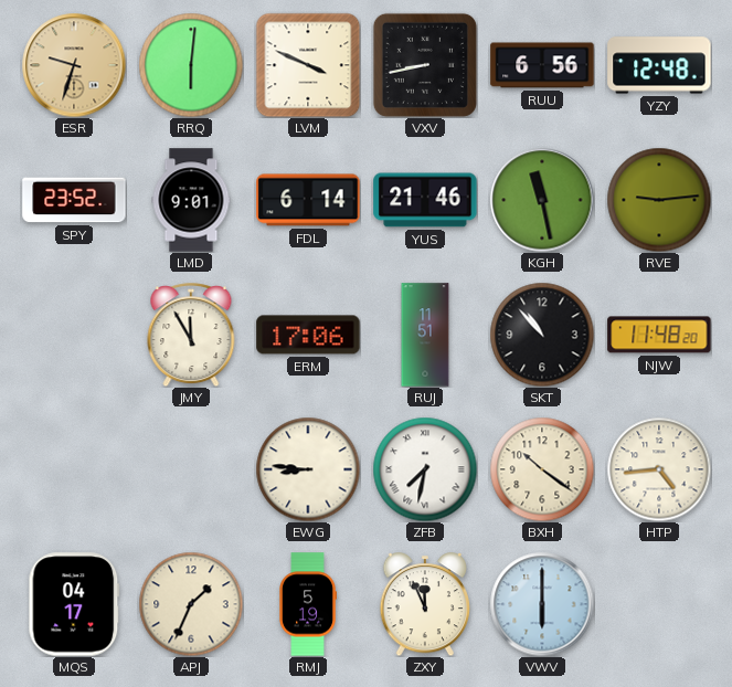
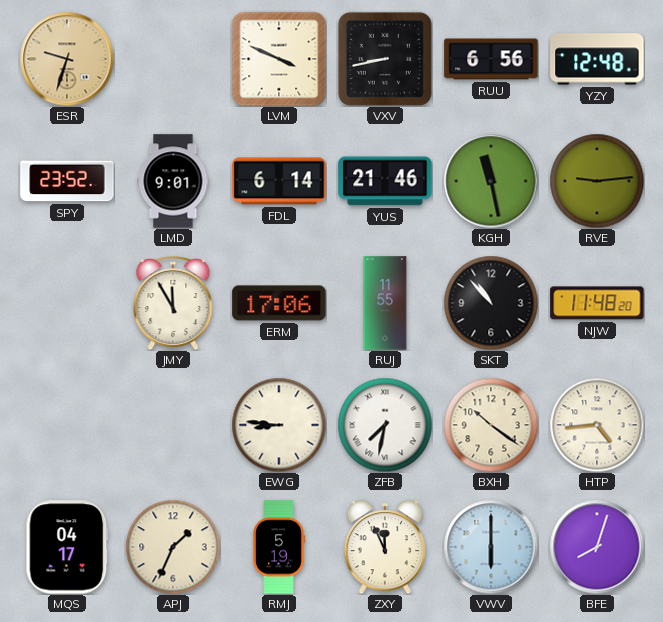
RRQ: 6:01 -> none
RUJ: 11:51 -> 11:55
BFE: none -> 8:03
